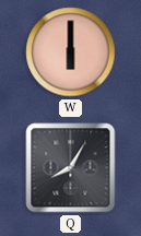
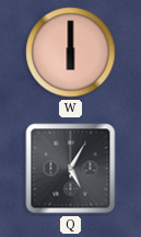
Q: 8:05 -> 5:05
